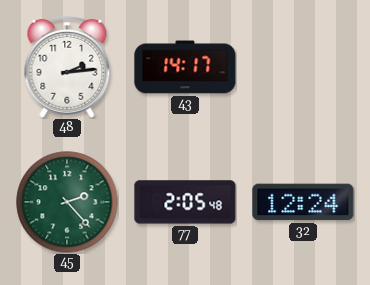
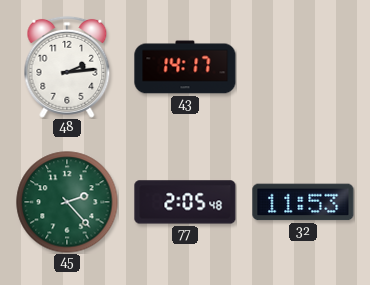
32: 12:24 -> 11:53
